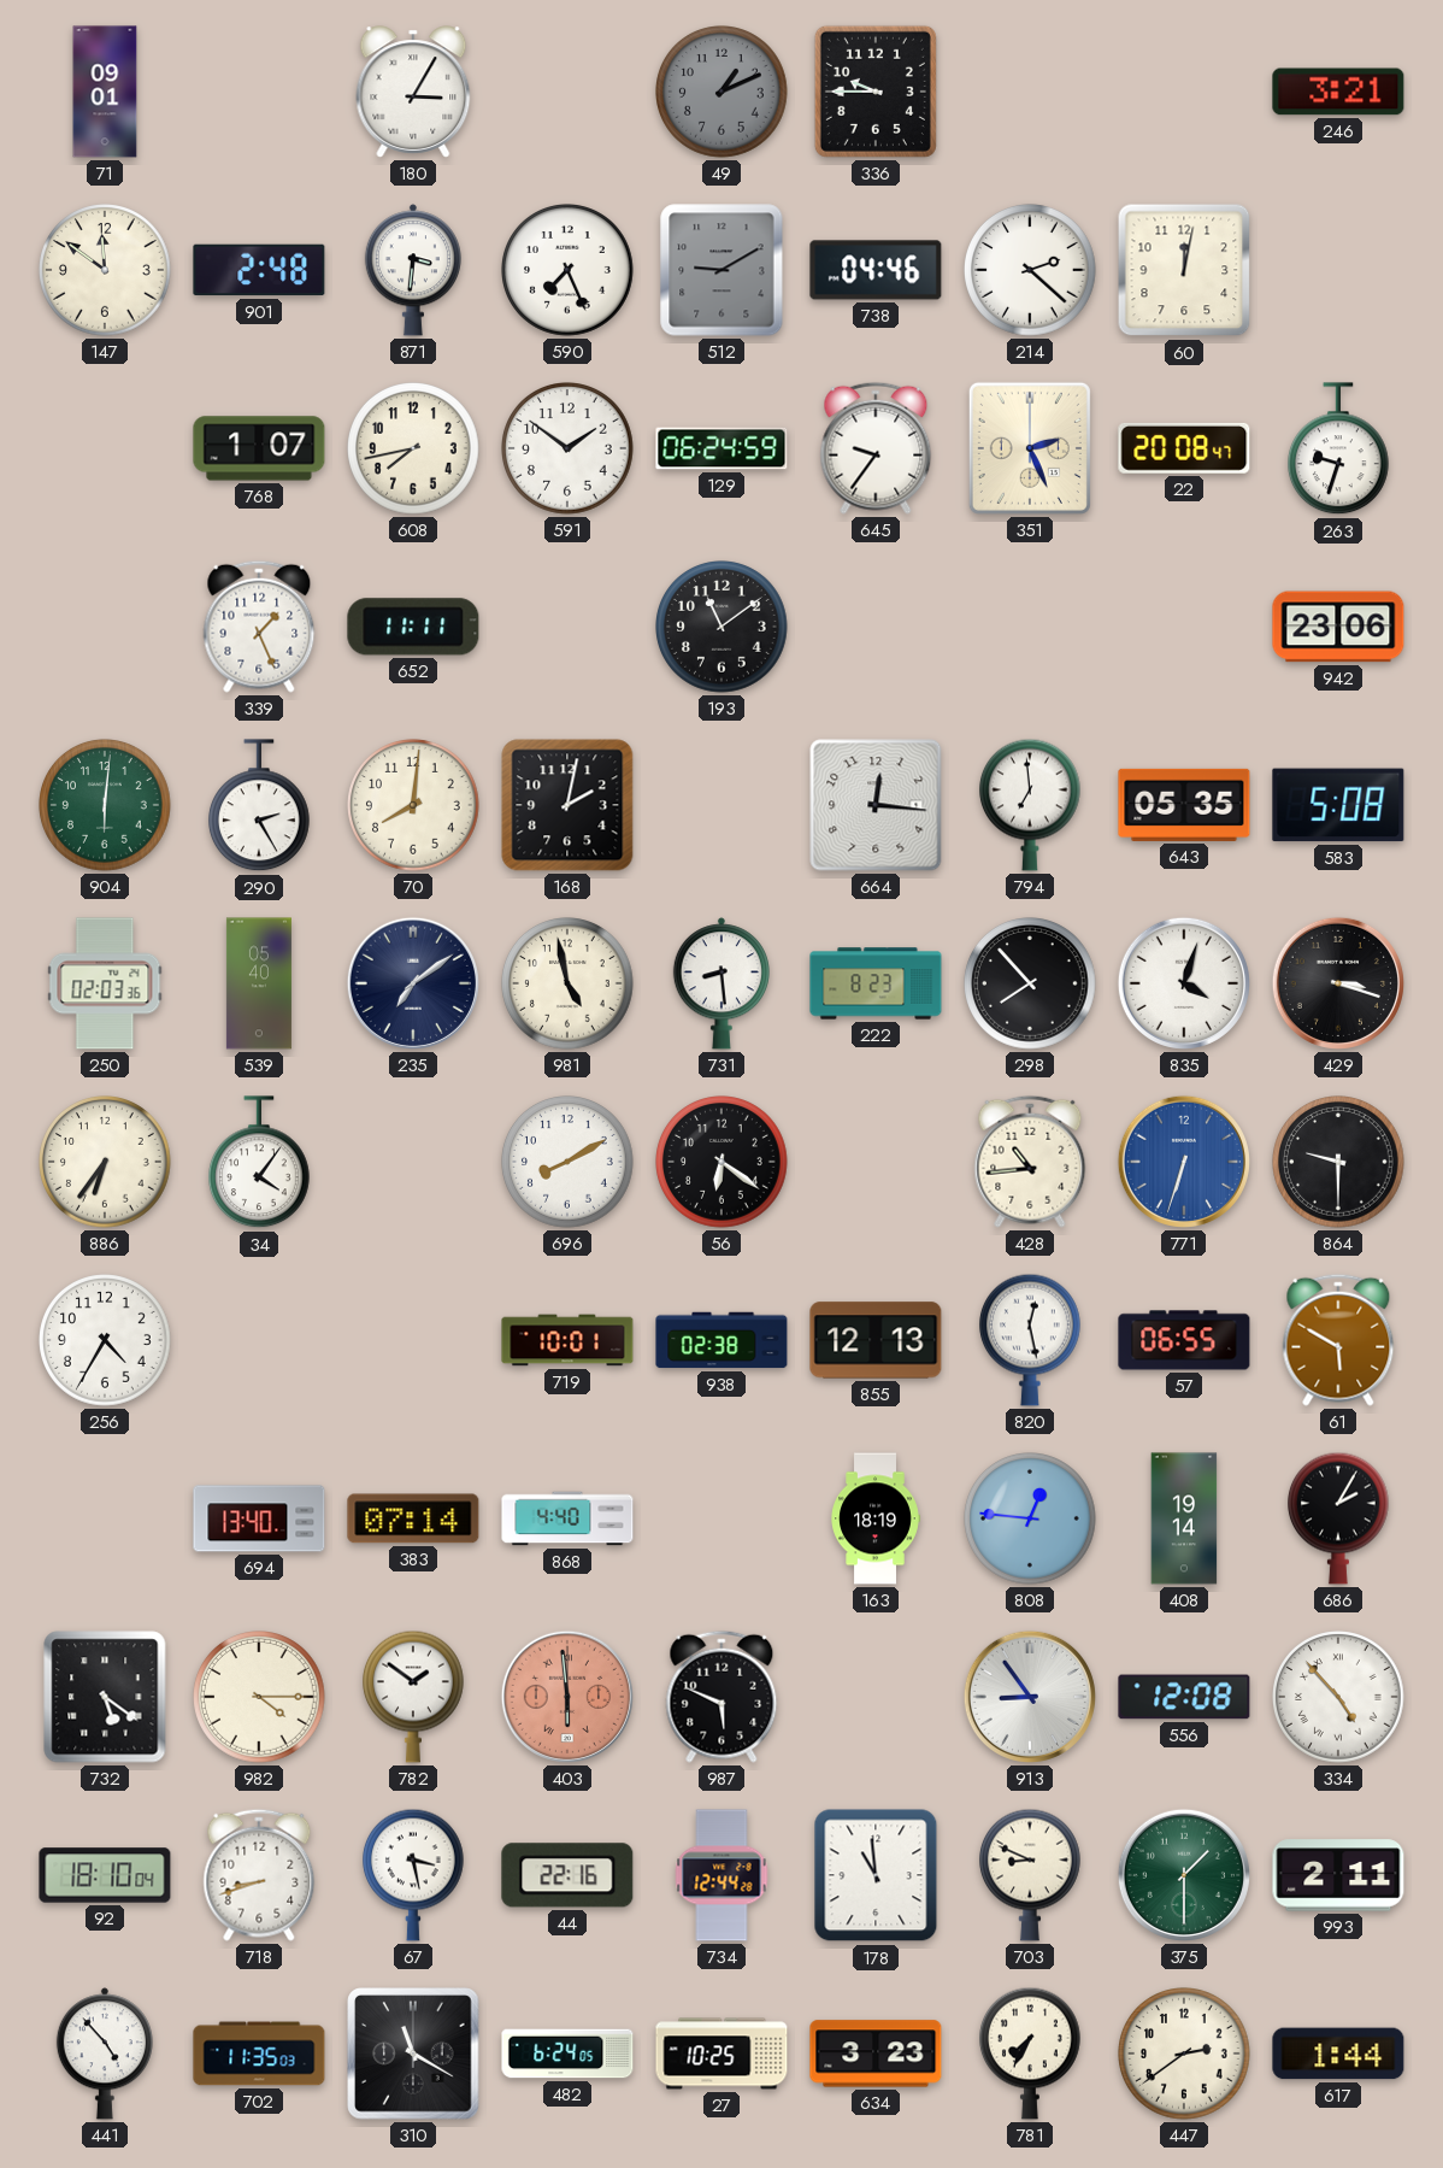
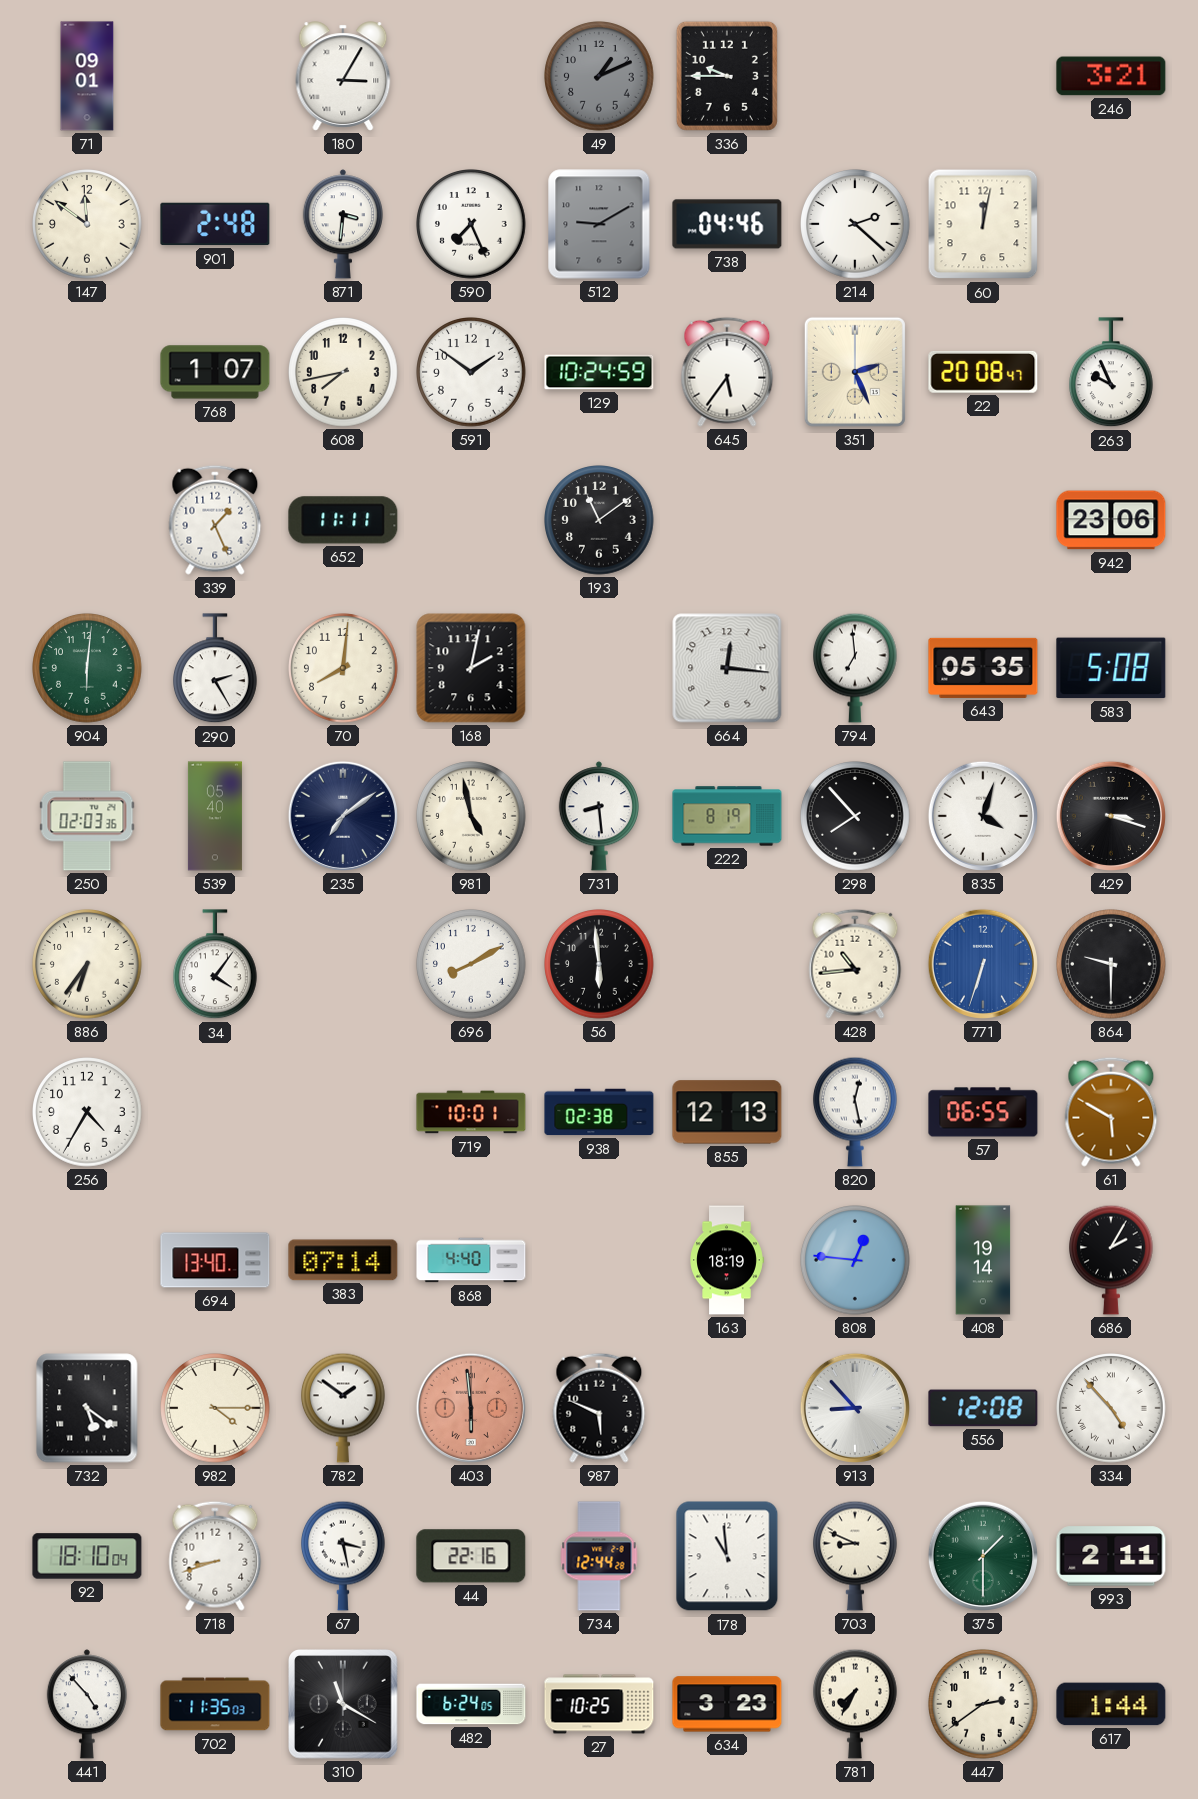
129: 06:24 -> 10:24
645: 9:36 -> 5:36
263: 9:33 -> 9:56
222: 8:23 -> 8:19
56: 6:21 -> 5:59
913: 8:54 -> 8:53
